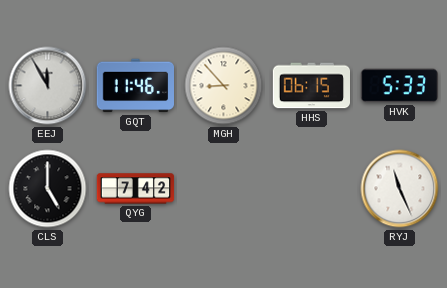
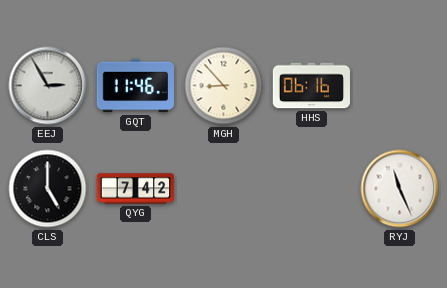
EEJ: 11:55 -> 2:55
HHS: 06:15 -> 06:16
HVK: 5:33 -> none
